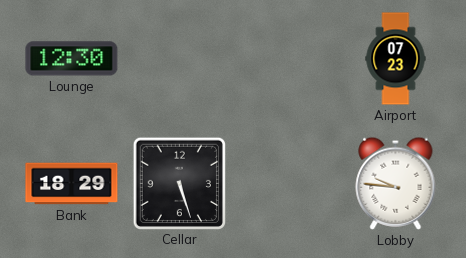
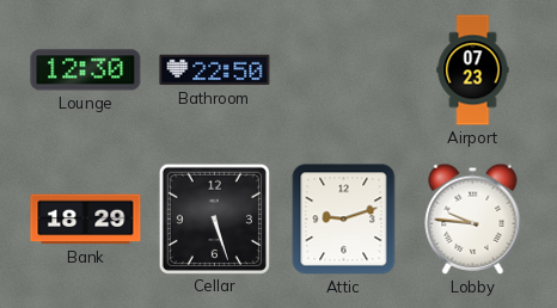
Bathroom: none -> 22:50
Attic: none -> 9:12
